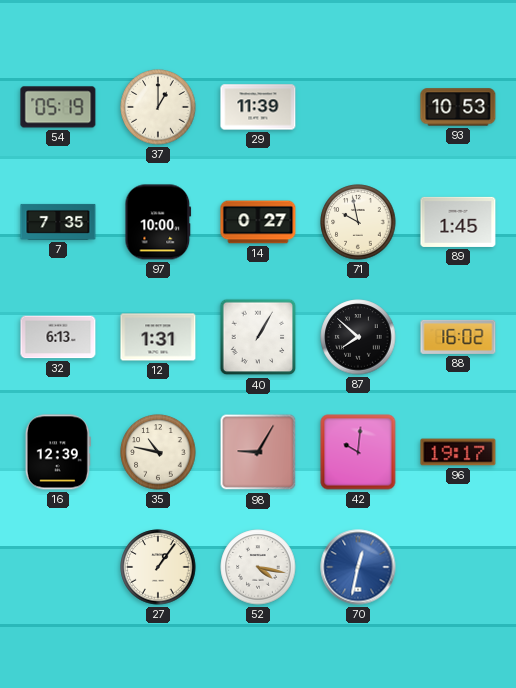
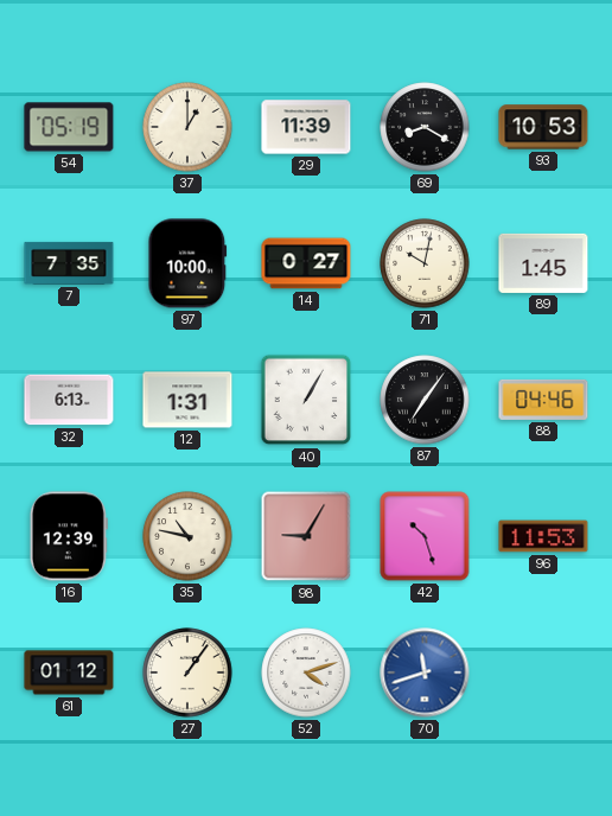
69: none -> 8:20
71: 9:58 -> 10:02
87: 7:52 -> 7:06
88: 16:02 -> 04:46
42: 10:01 -> 10:27
96: 19:17 -> 11:53
61: none -> 01:12
52: 4:17 -> 4:12
70: 12:32 -> 11:42
